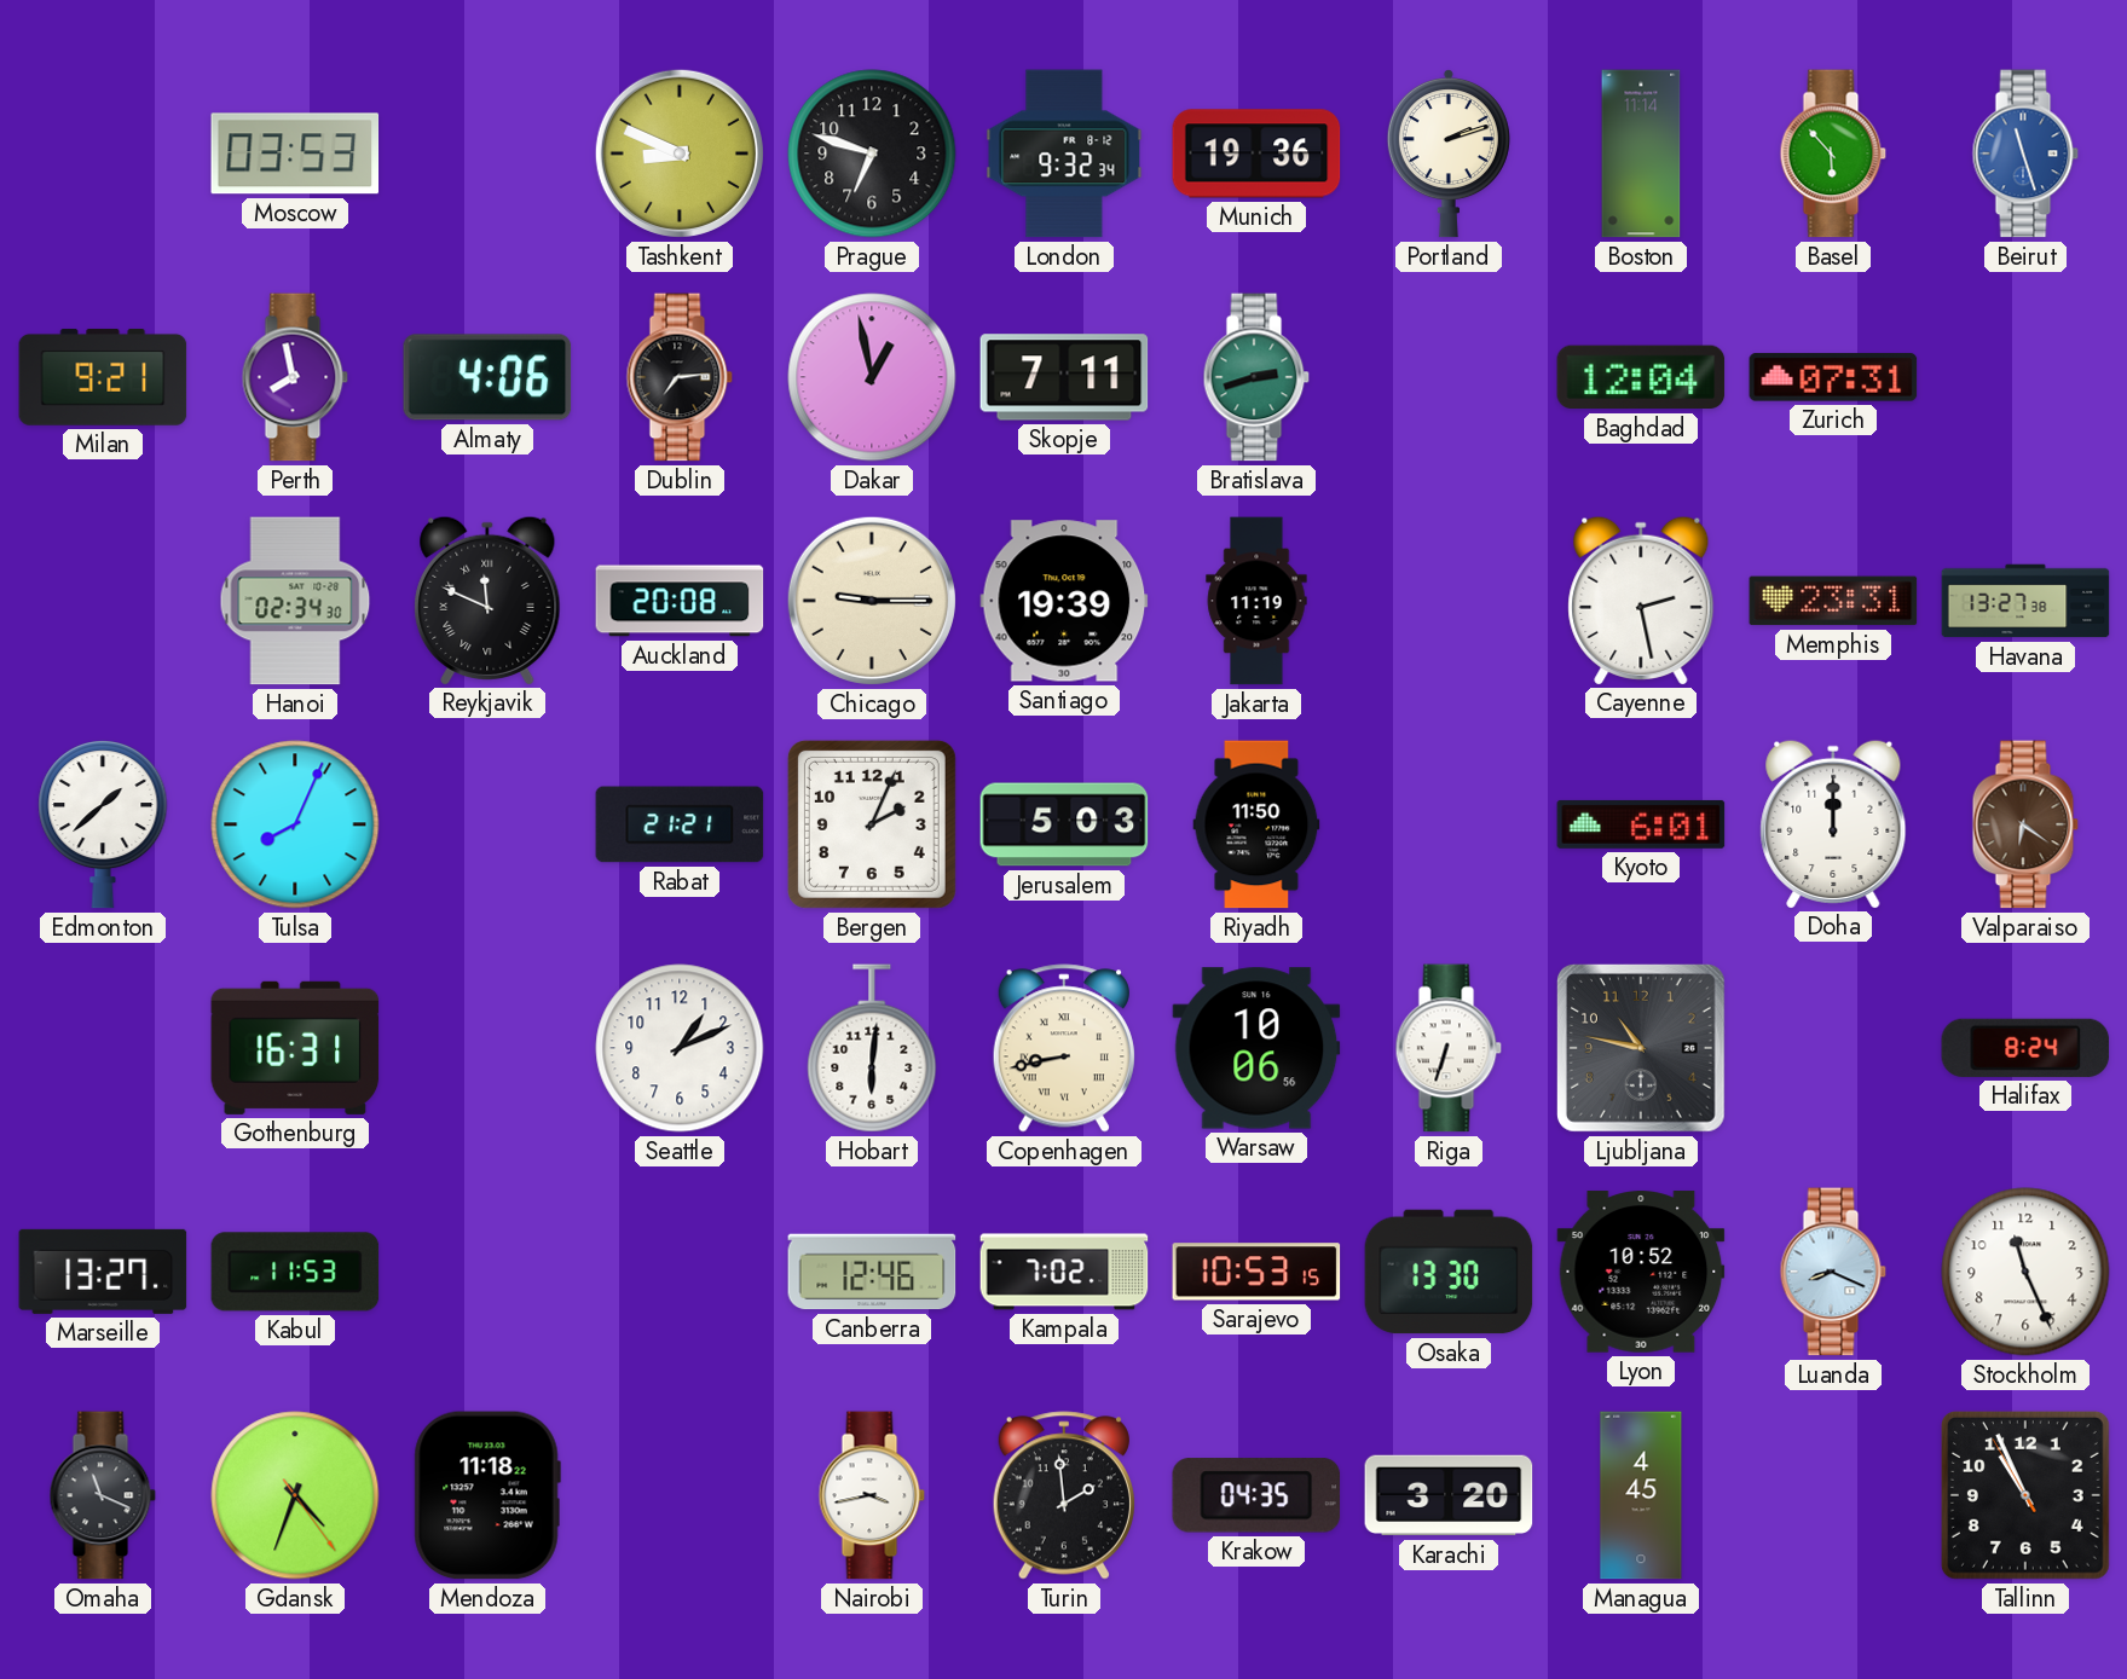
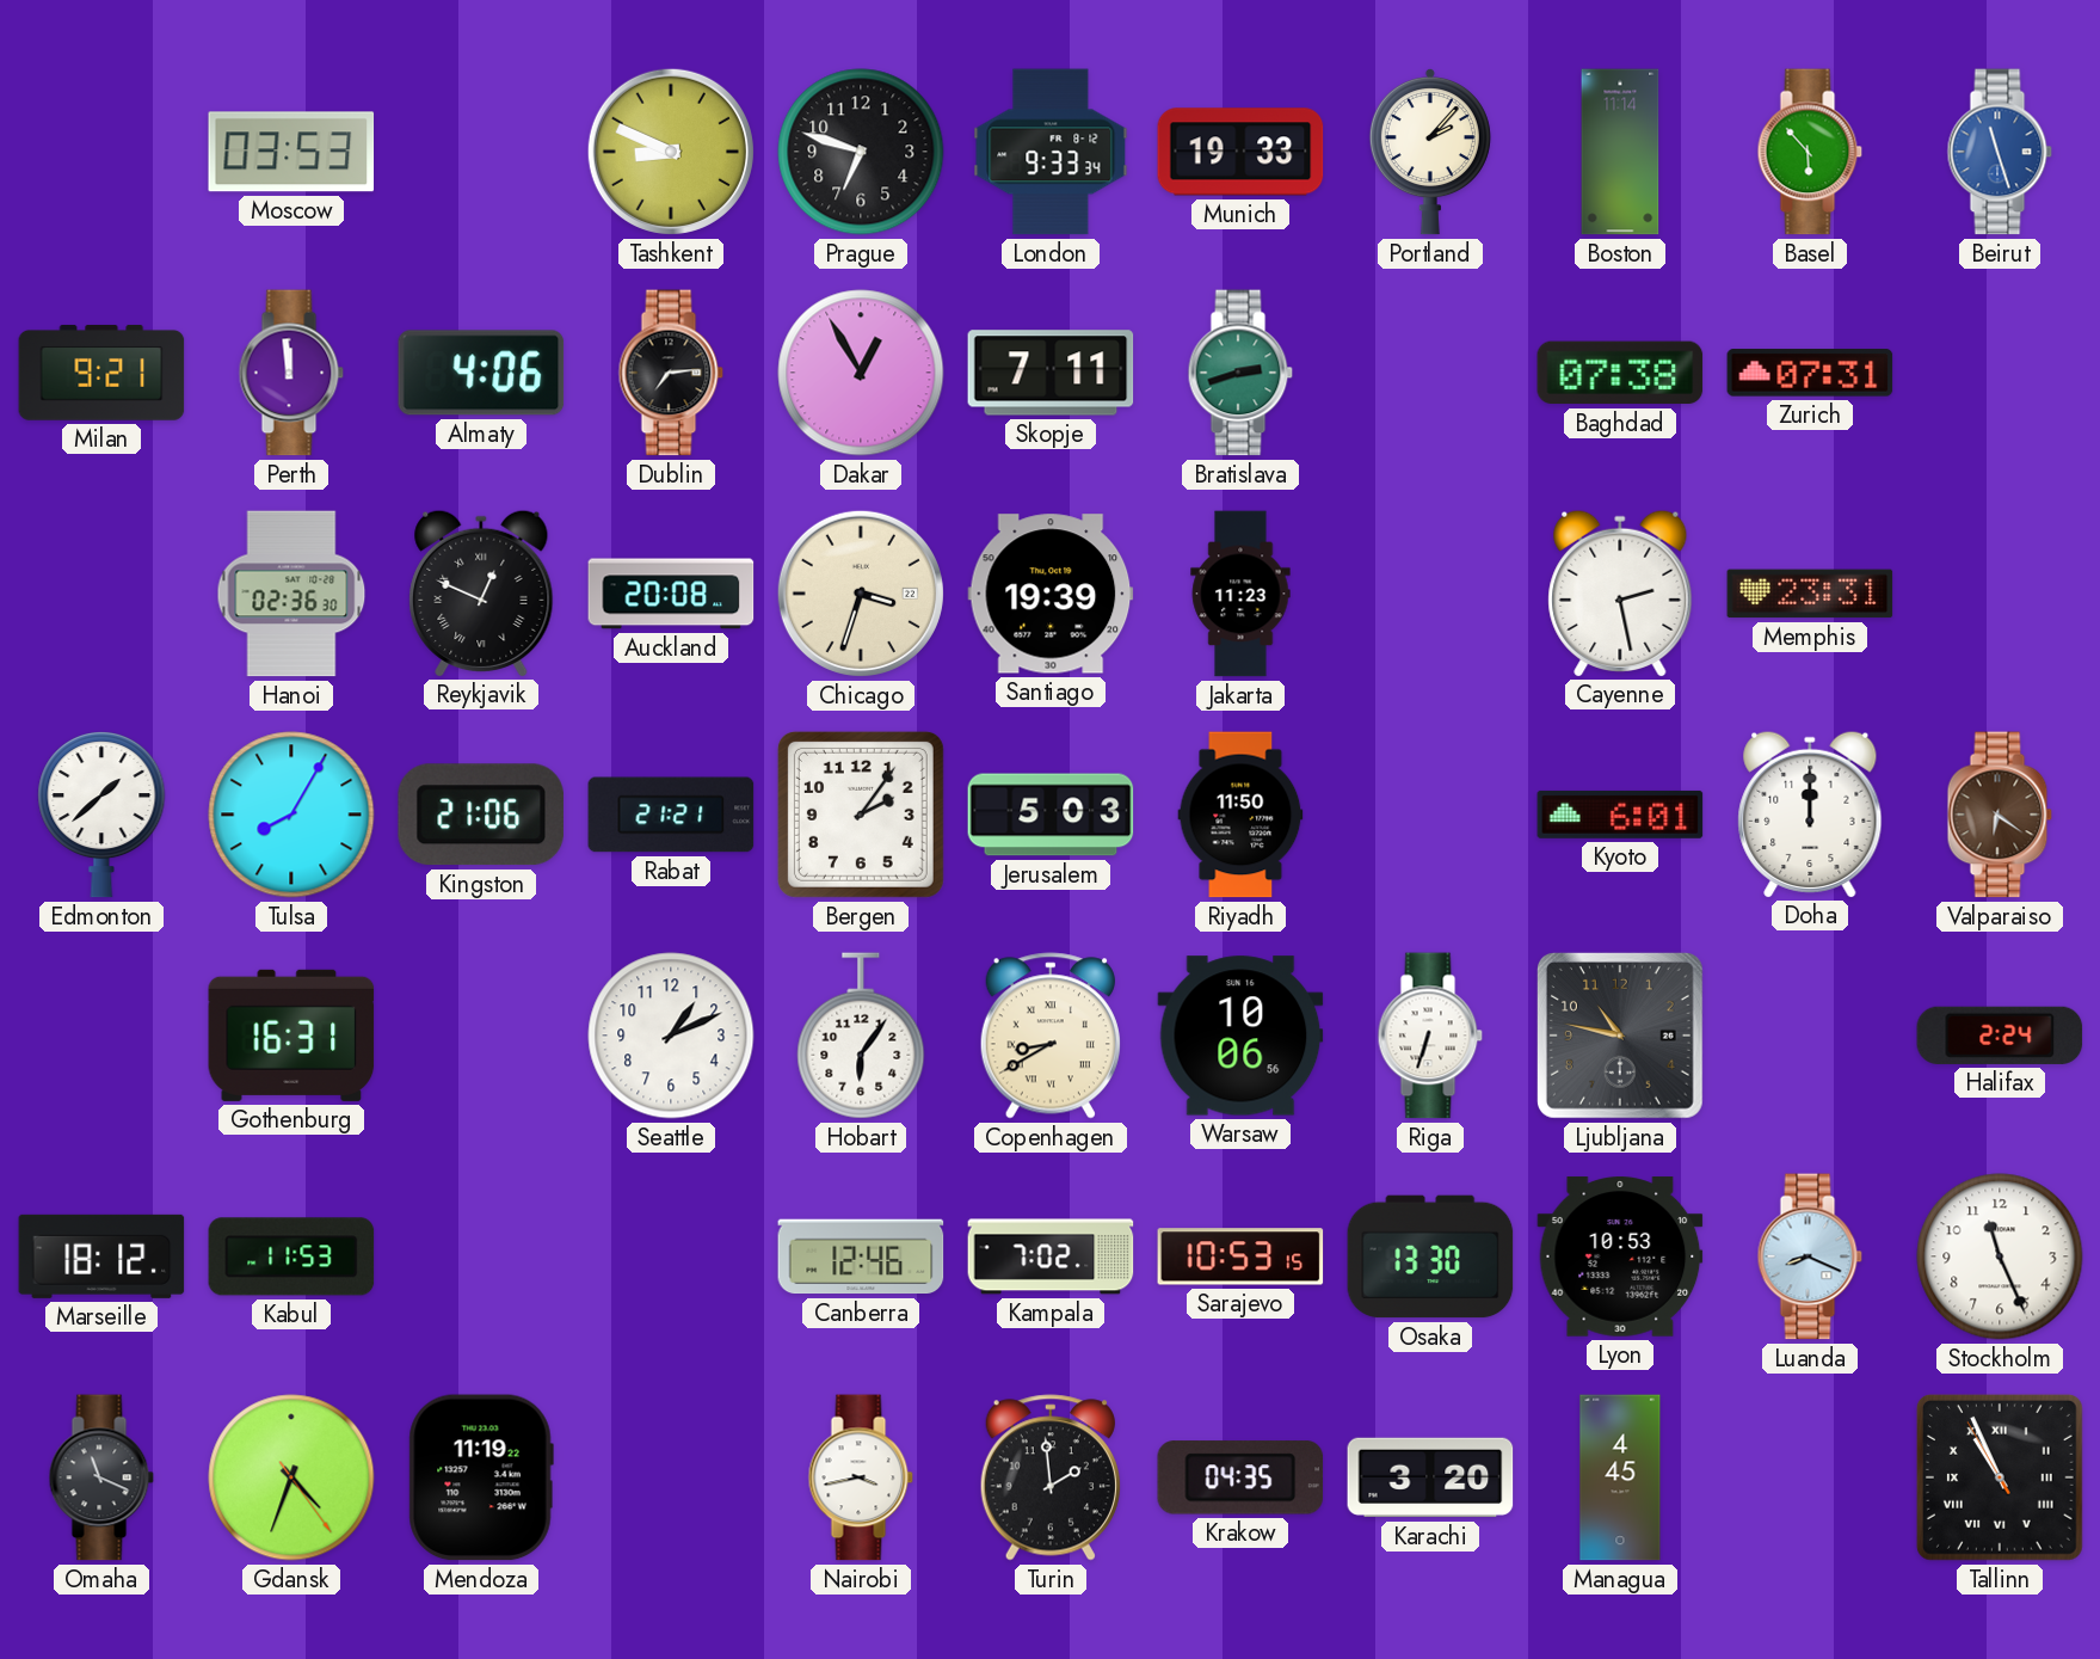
London: 9:32 -> 9:33
Munich: 19:36 -> 19:33
Portland: 2:12 -> 2:07
Perth: 7:58 -> 11:59
Dakar: 12:58 -> 12:55
Baghdad: 12:04 -> 07:38
Hanoi: 02:34 -> 02:36
Reykjavik: 11:49 -> 12:49
Chicago: 9:15 -> 3:33
Jakarta: 11:19 -> 11:23
Havana: 13:27 -> none
Tulsa: 8:04 -> 8:05
Kingston: none -> 21:06
Bergen: 2:04 -> 2:06
Hobart: 6:01 -> 6:06
Copenhagen: 8:43 -> 8:40
Halifax: 8:24 -> 2:24
Marseille: 13:27 -> 18:12
Lyon: 10:52 -> 10:53
Mendoza: 11:18 -> 11:19
Tallinn numerals: Arabic -> Roman
